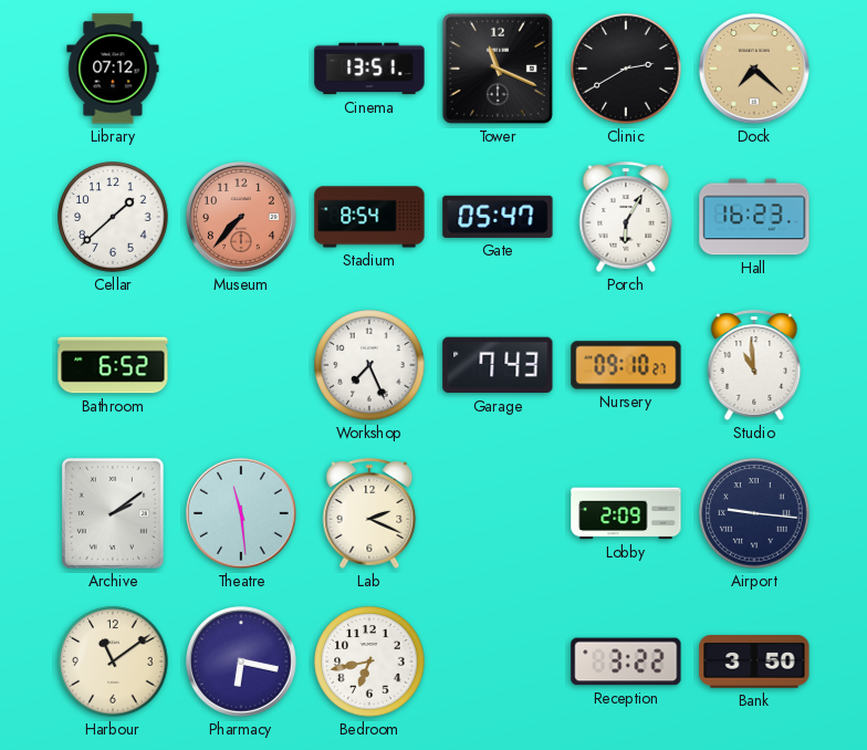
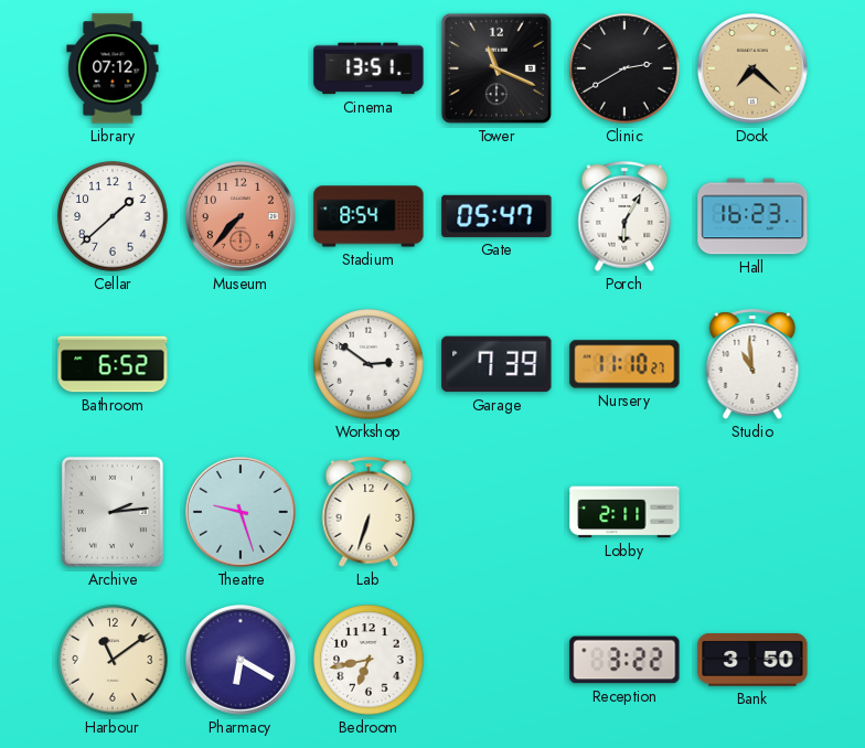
Workshop: 7:26 -> 2:51
Garage: 7:43 -> 7:39
Nursery: 09:10 -> 11:10
Archive: 2:09 -> 2:14
Theatre: 11:29 -> 9:27
Lab: 2:19 -> 6:33
Lobby: 2:09 -> 2:11
Airport: 9:16 -> none
Pharmacy: 6:17 -> 6:20
